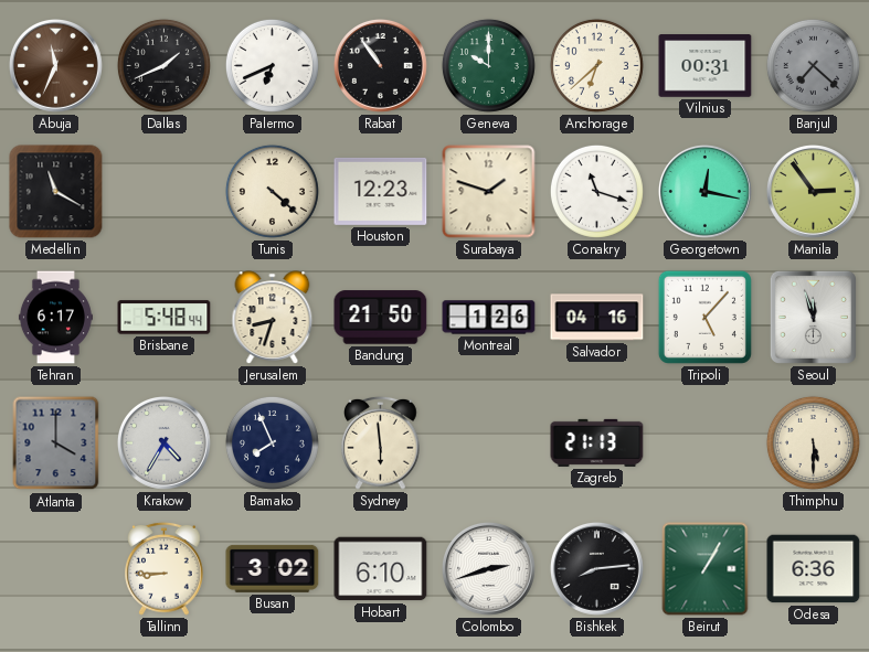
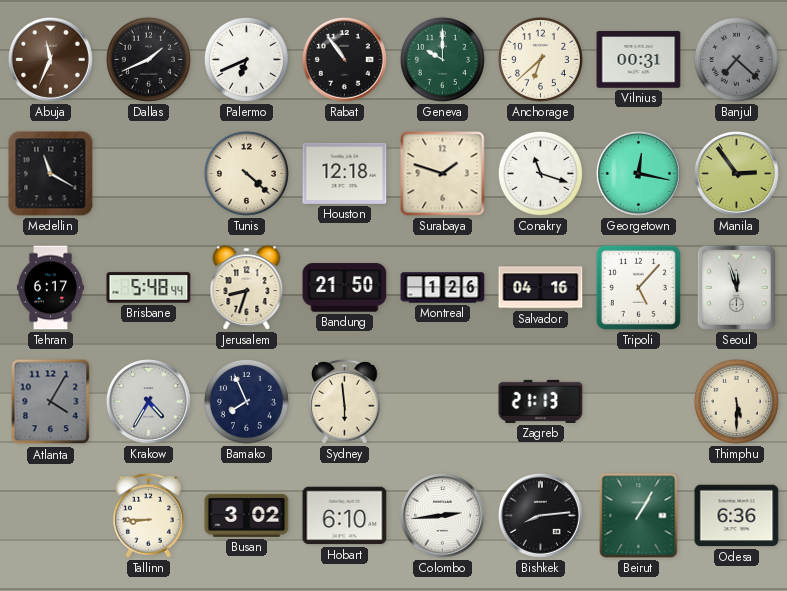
Houston: 12:23 -> 12:18
Atlanta: 4:00 -> 4:05
Colombo: 2:42 -> 2:44
